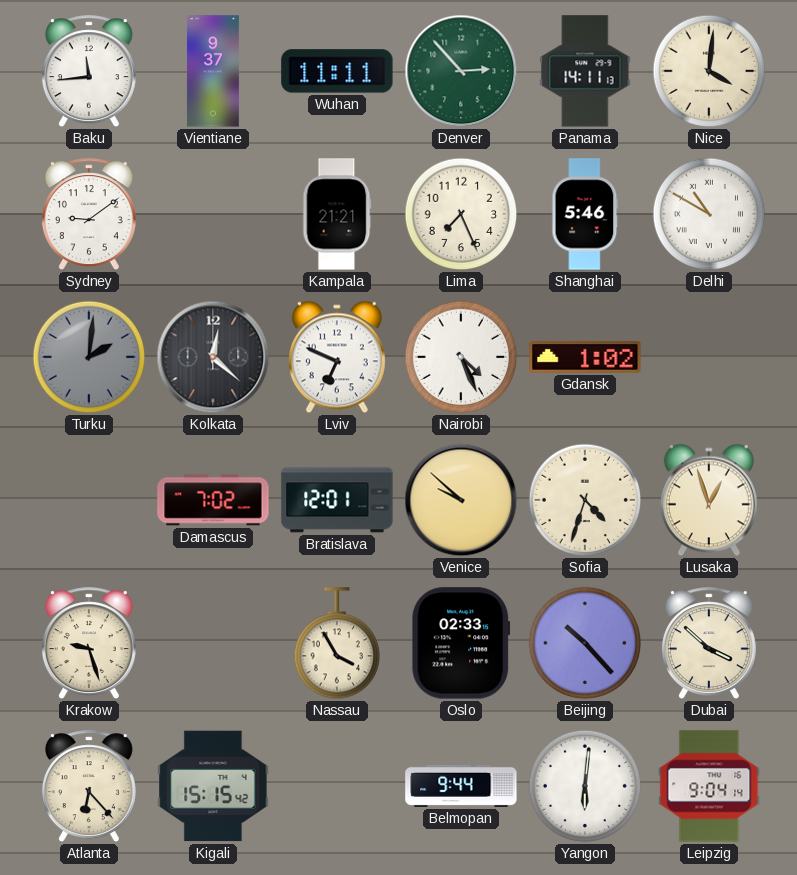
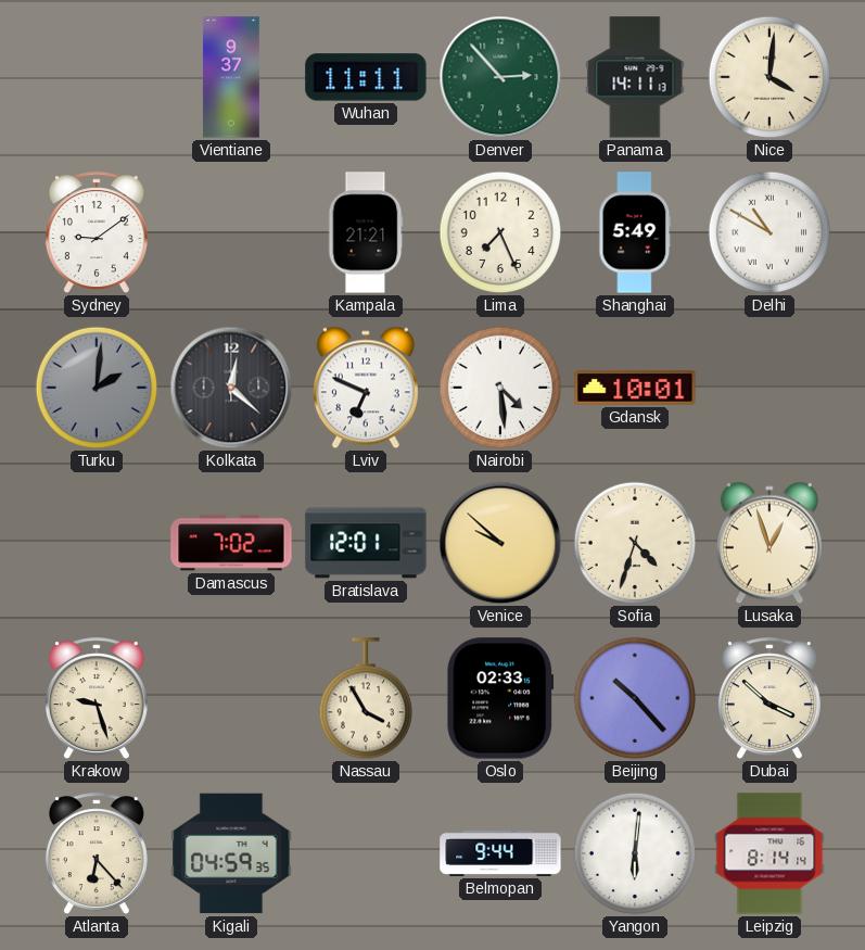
Baku: 11:44 -> none
Shanghai: 5:46 -> 5:49
Nairobi: 4:26 -> 4:29
Gdansk: 1:02 -> 10:01
Kigali: 15:15 -> 04:59
Leipzig: 9:04 -> 8:14
